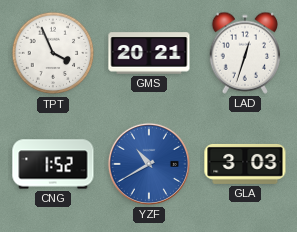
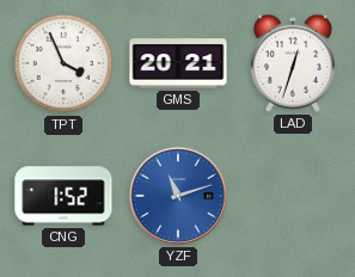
YZF: 10:40 -> 11:12
GLA: 3:03 -> none
